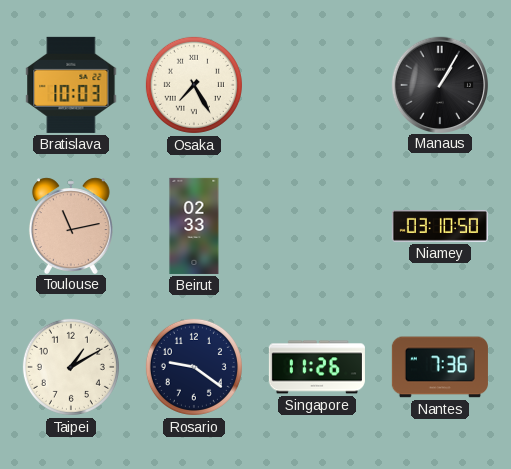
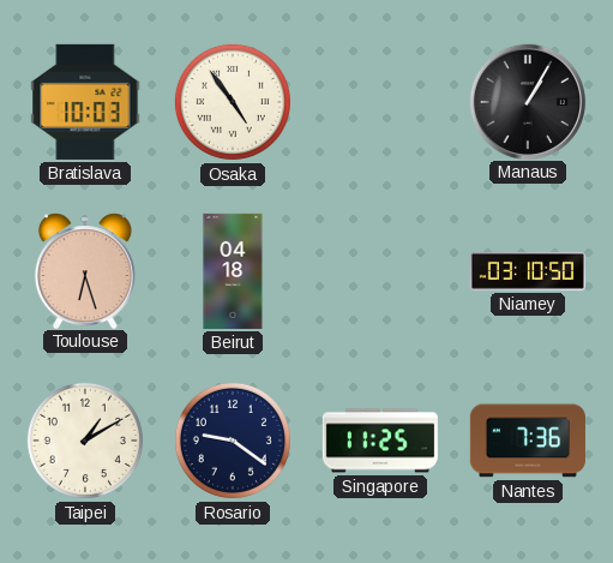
Osaka: 7:25 -> 4:54
Toulouse: 11:13 -> 6:27
Beirut: 02:33 -> 04:18
Singapore: 11:26 -> 11:25
